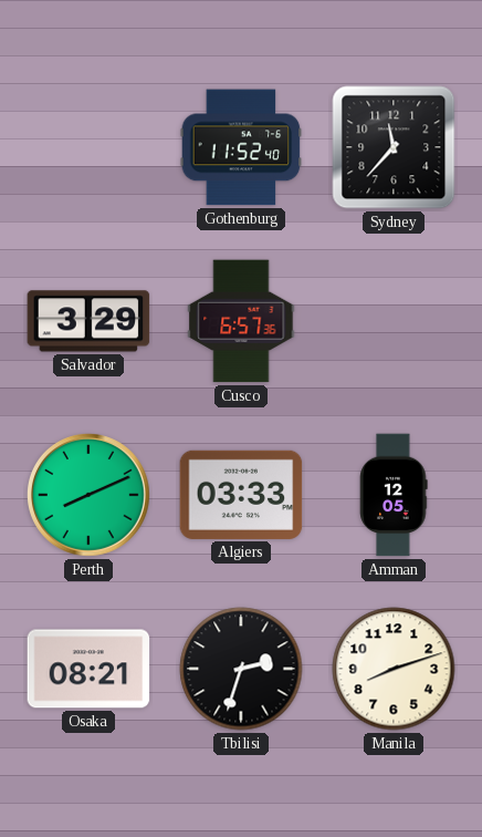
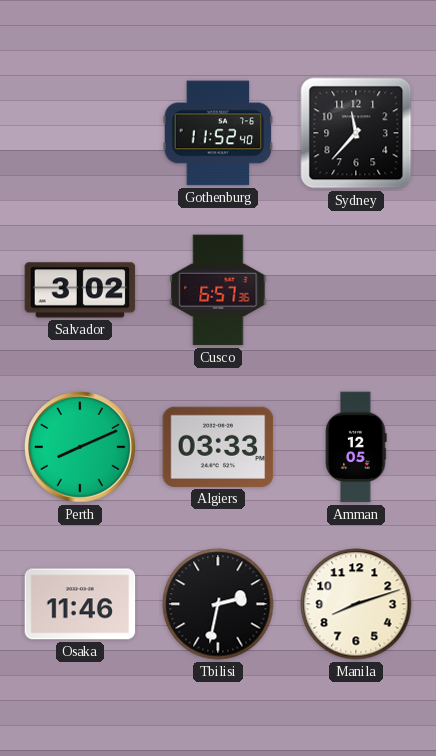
Salvador: 3:29 -> 3:02
Osaka: 08:21 -> 11:46
Tbilisi: 2:33 -> 2:32
